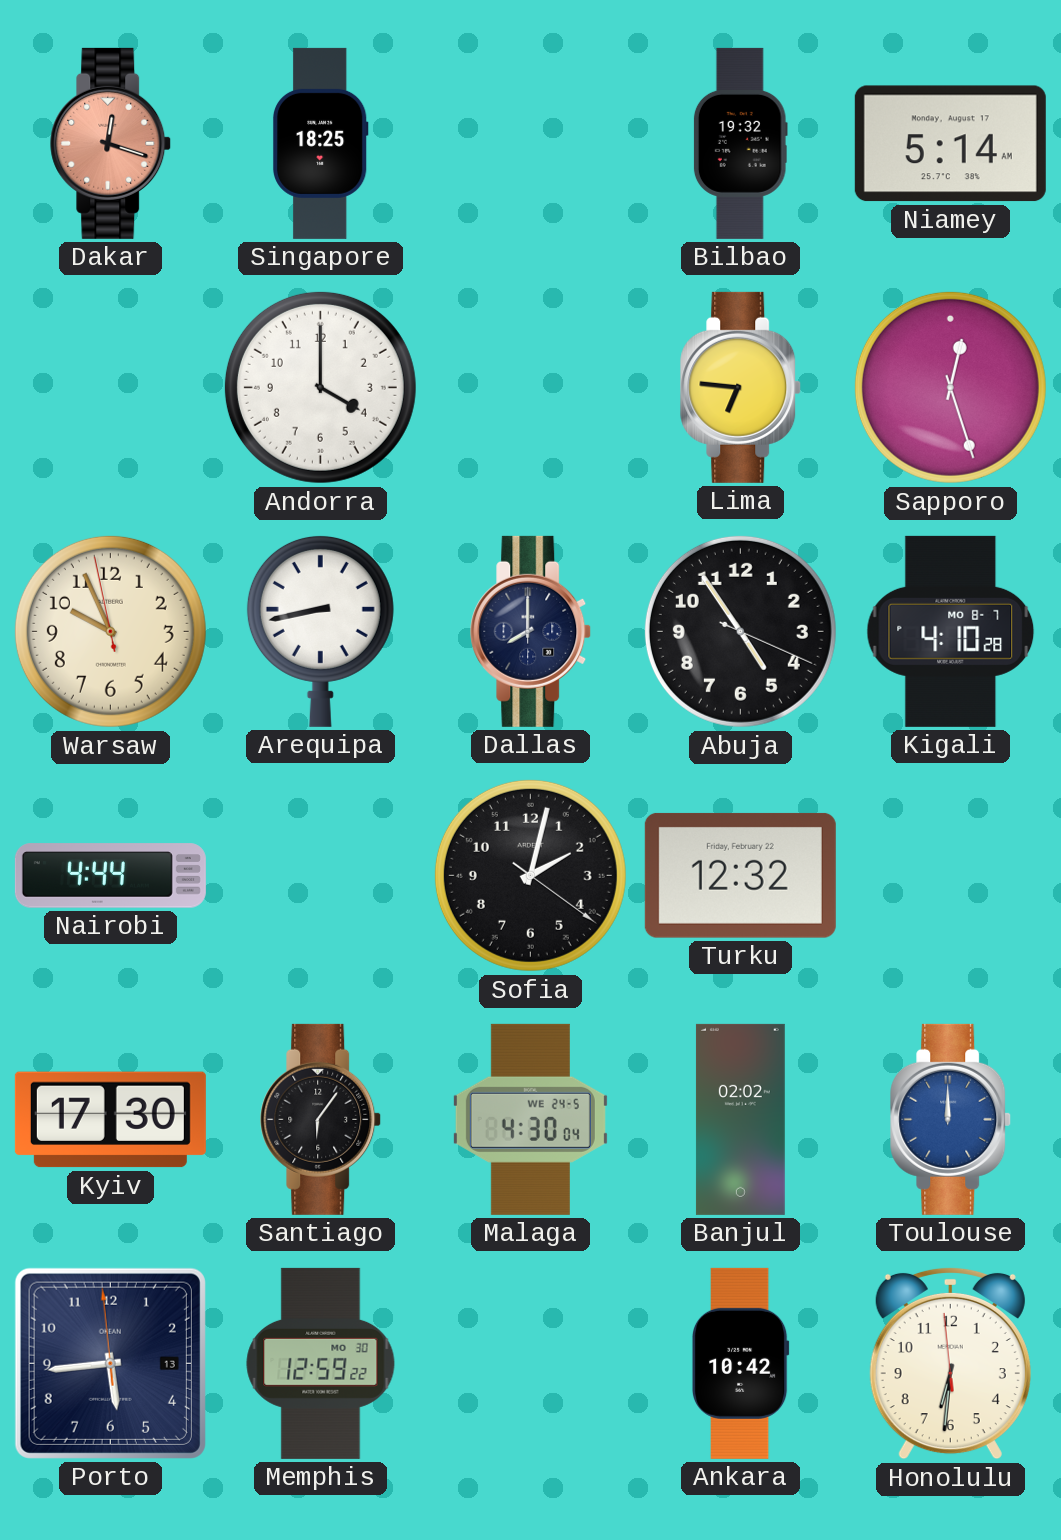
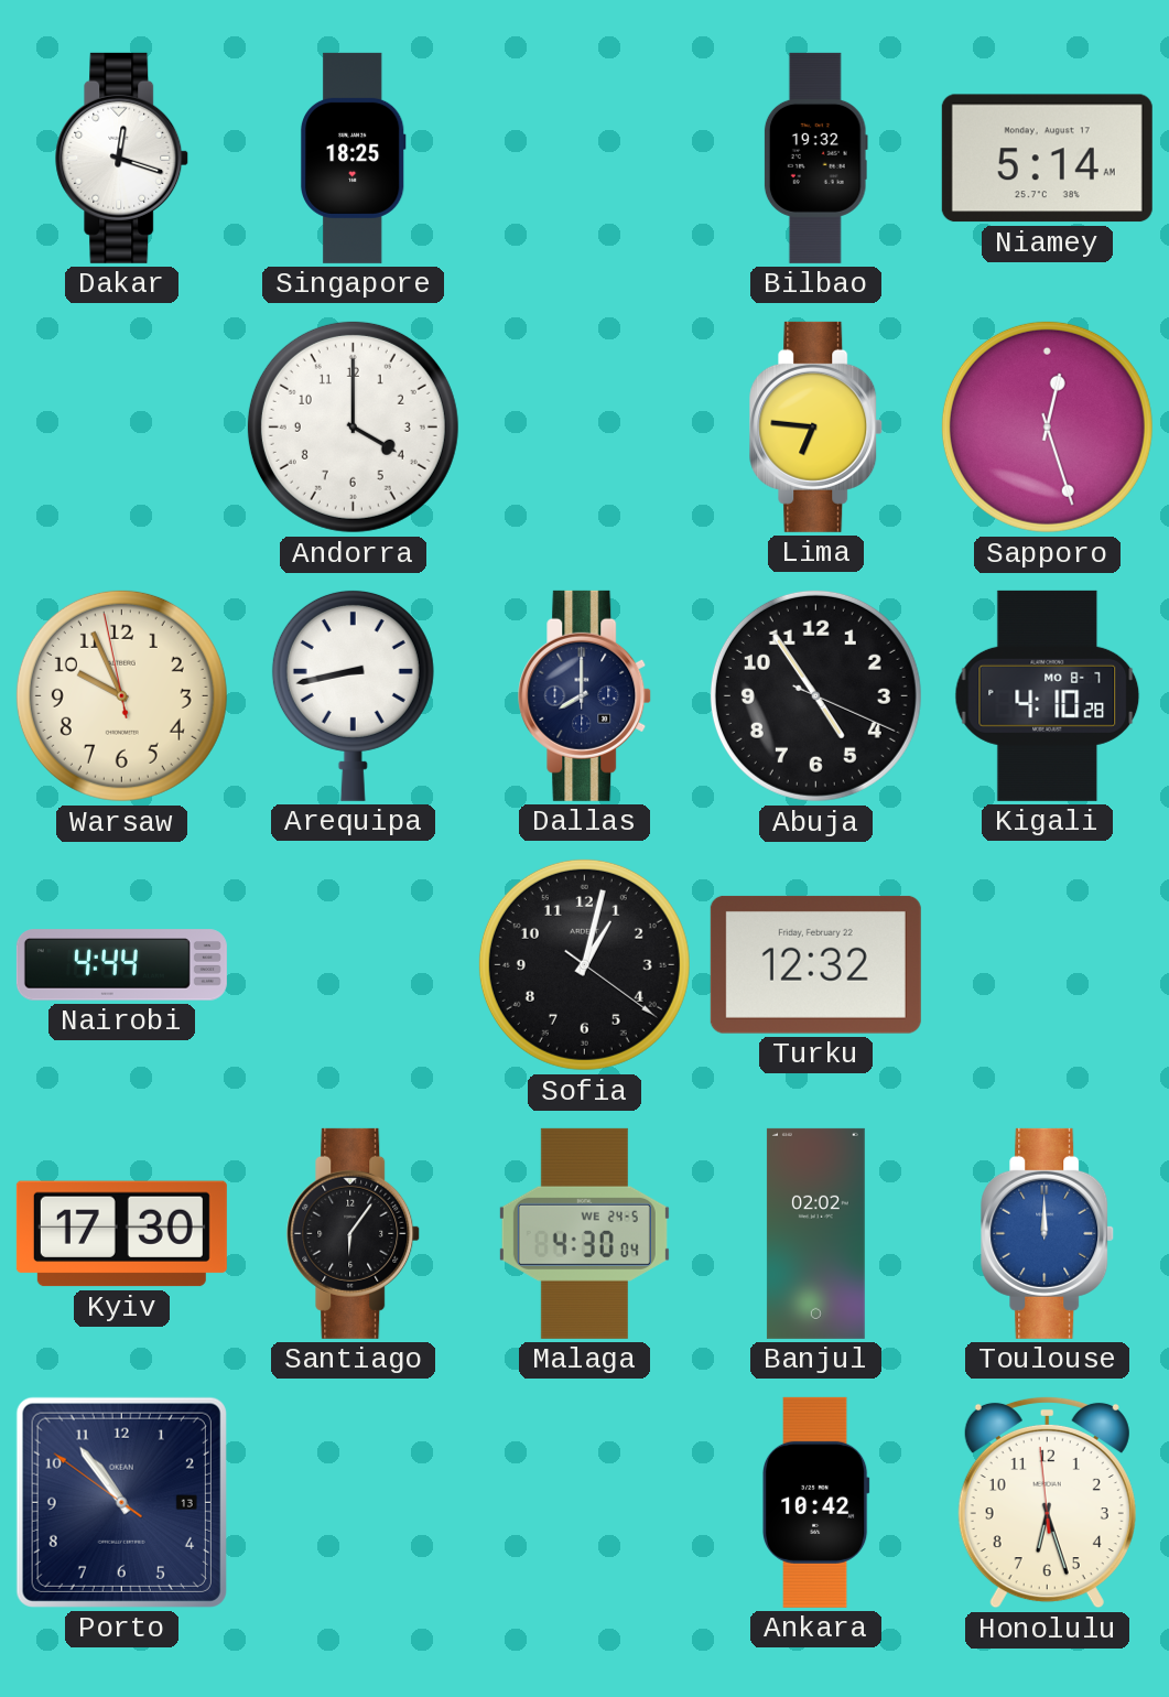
Dakar dial: salmon -> white
Sofia: 2:02 -> 1:02
Porto: 5:43 -> 10:53
Memphis: 12:59 -> none
Honolulu: 6:30 -> 6:26
